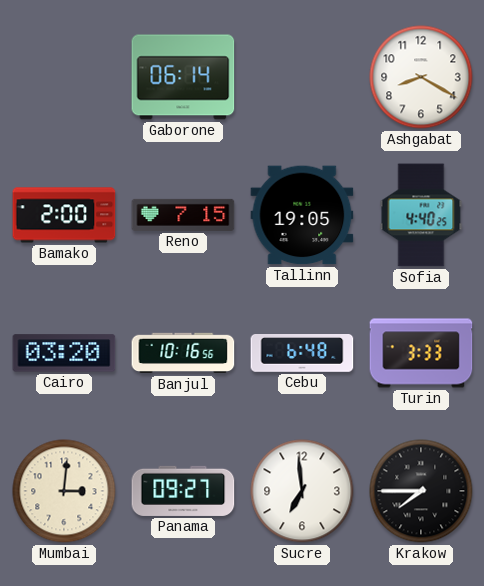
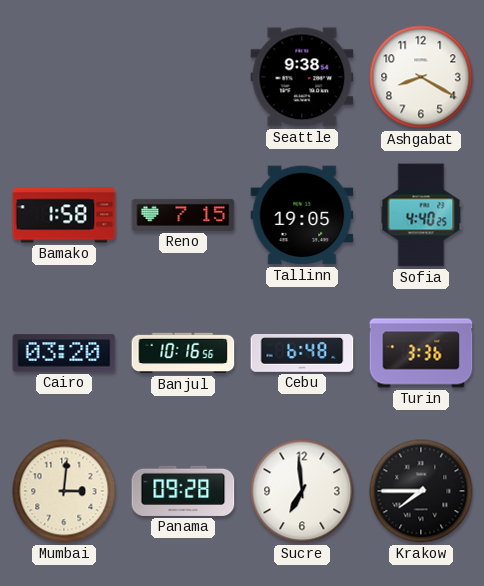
Gaborone: 06:14 -> none
Seattle: none -> 9:38
Bamako: 2:00 -> 1:58
Turin: 3:33 -> 3:36
Panama: 09:27 -> 09:28
